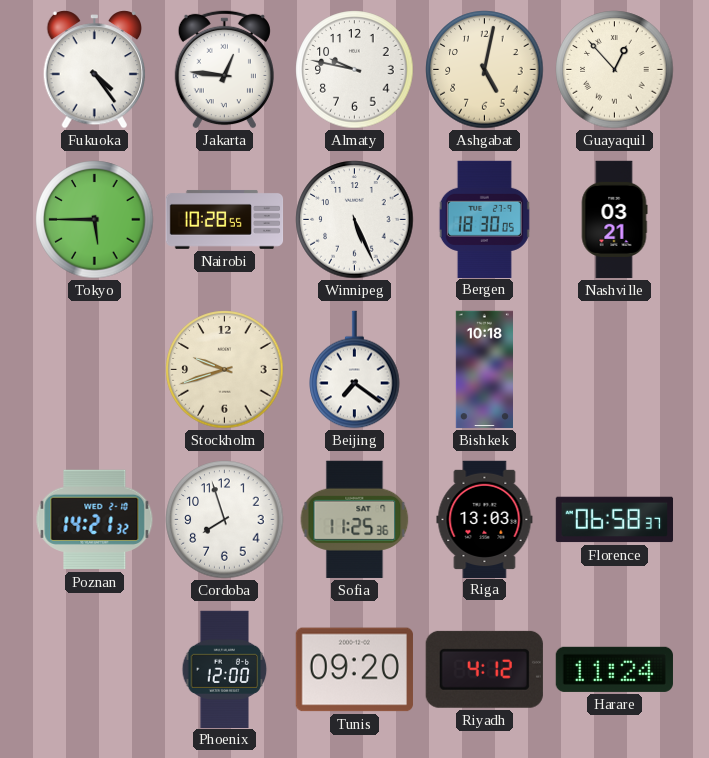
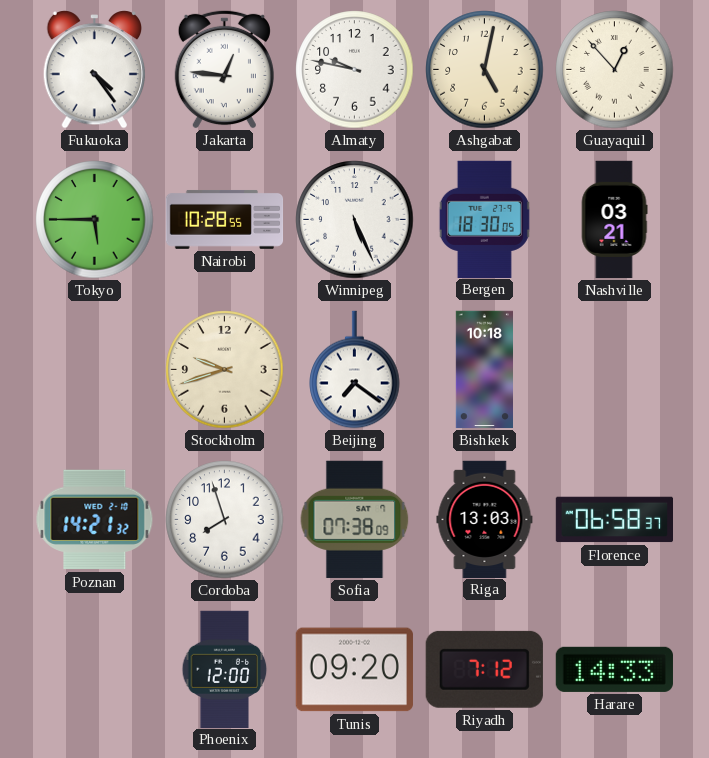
Sofia: 11:25 -> 07:38
Riyadh: 4:12 -> 7:12
Harare: 11:24 -> 14:33
